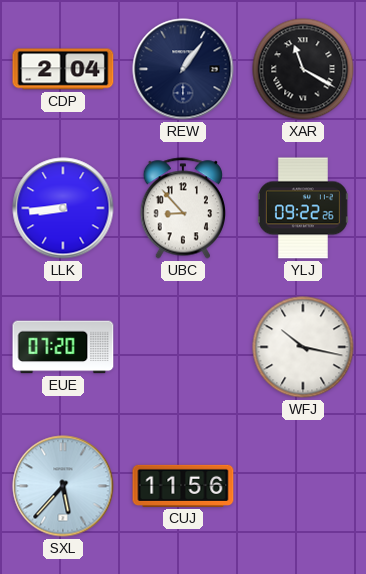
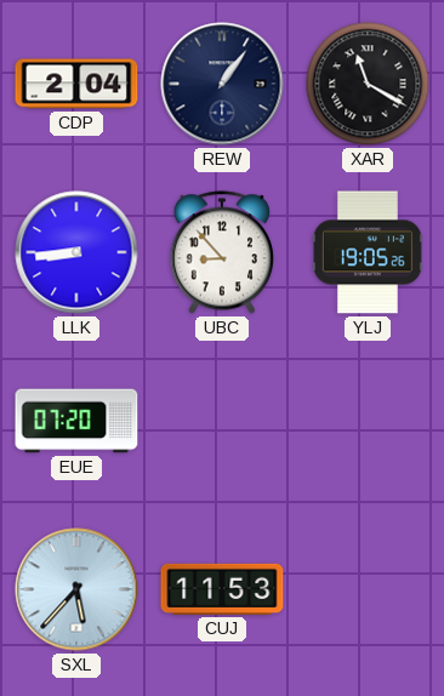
YLJ: 09:22 -> 19:05
WFJ: 10:17 -> none
CUJ: 11:56 -> 11:53
